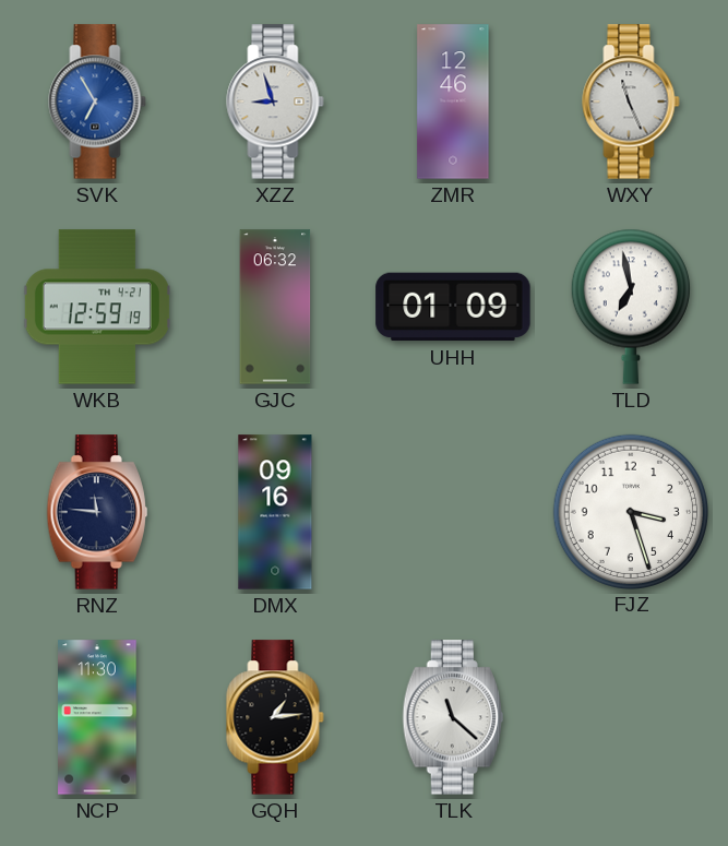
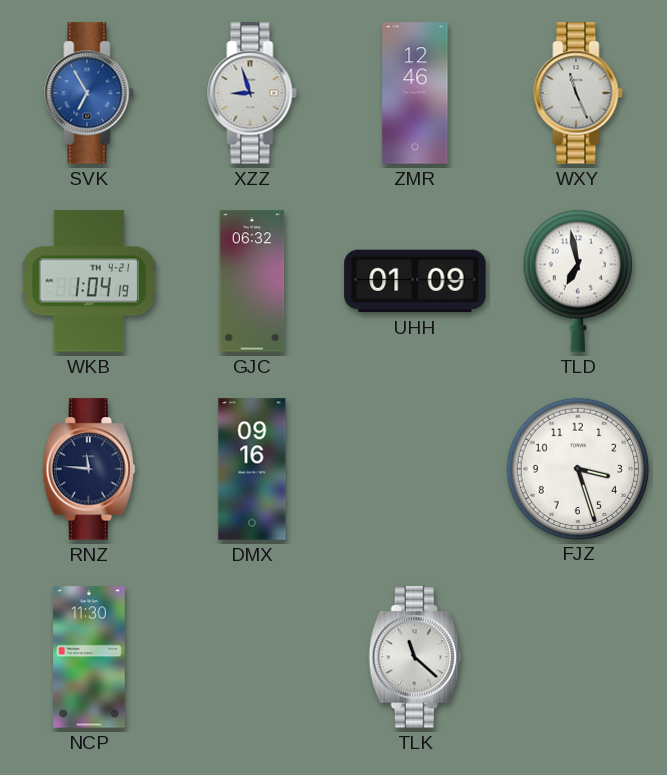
WKB: 12:59 -> 1:04
GQH: 1:14 -> none
